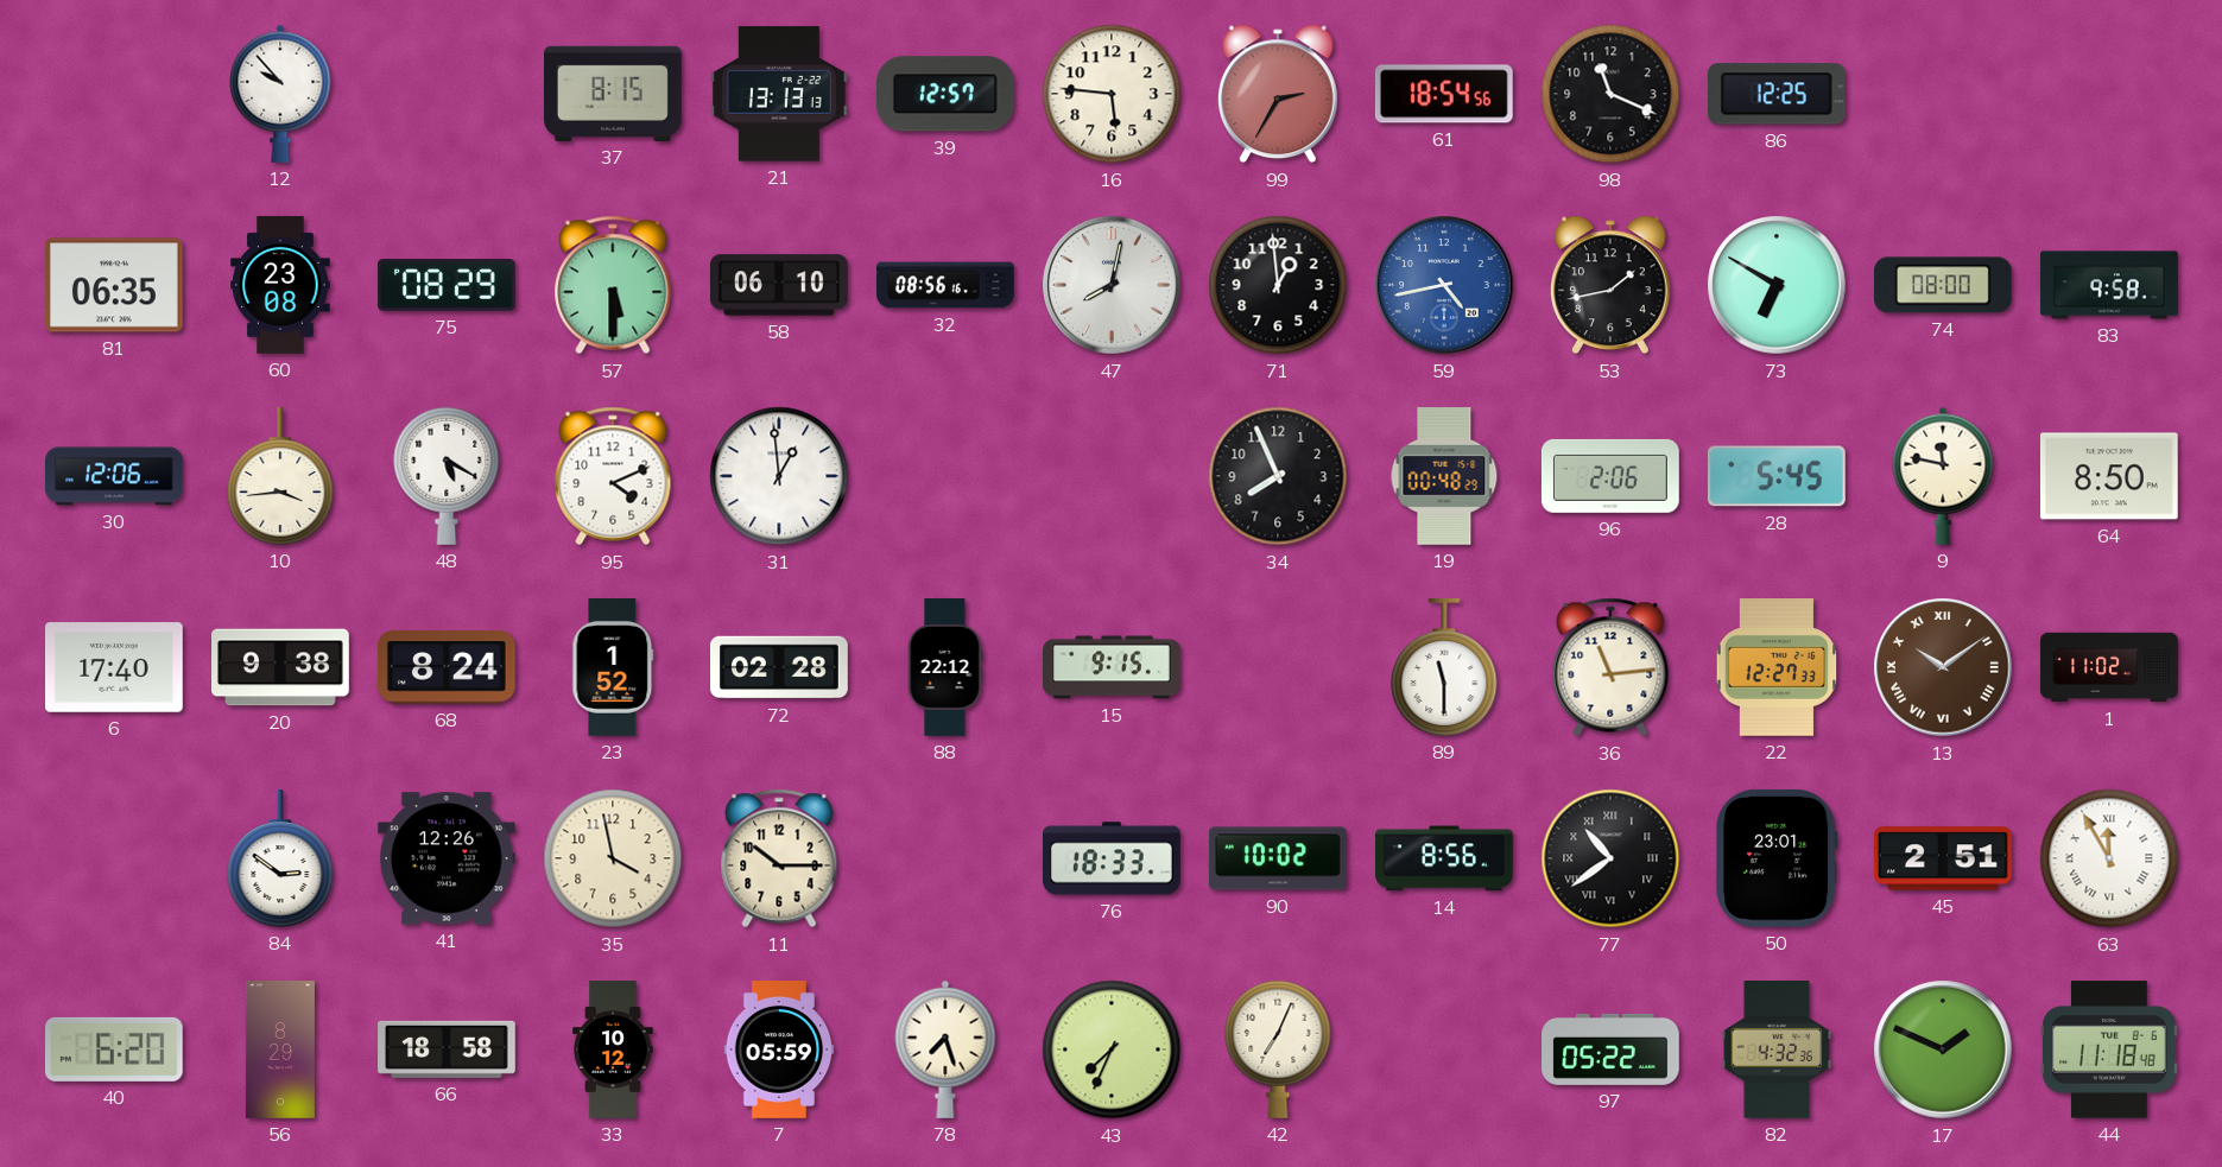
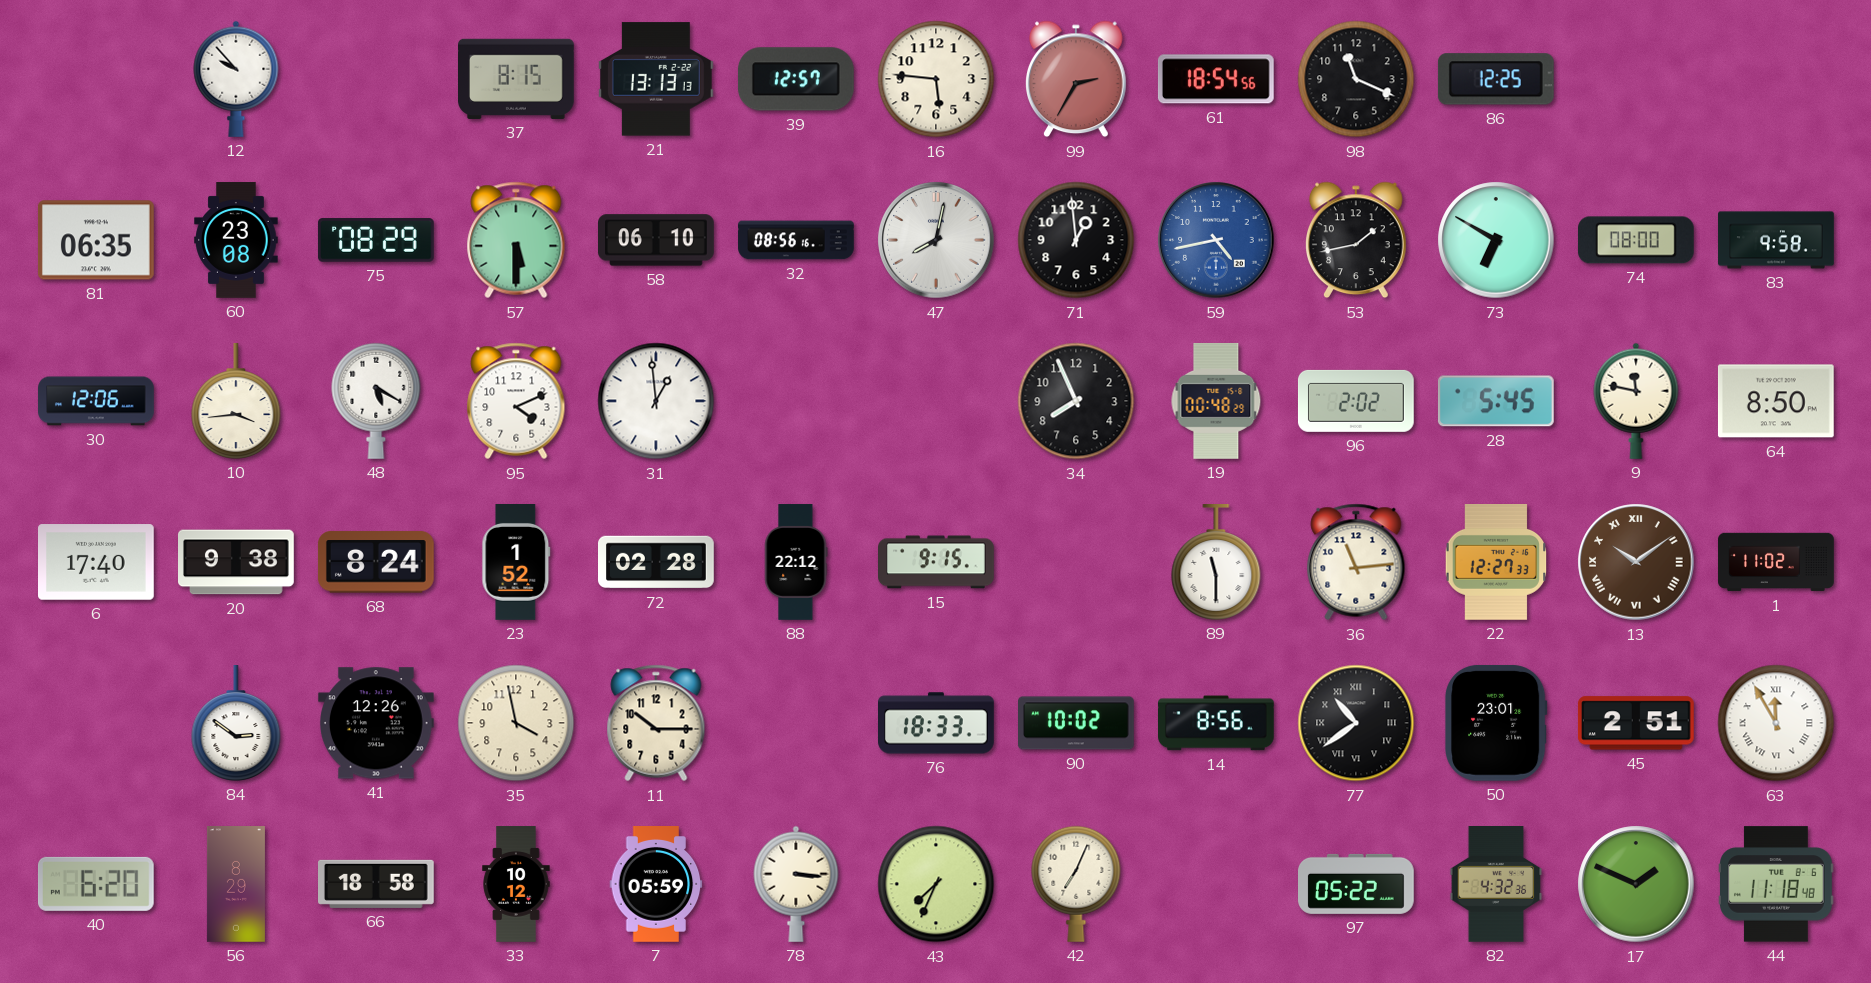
96: 2:06 -> 2:02
78: 7:27 -> 3:16
